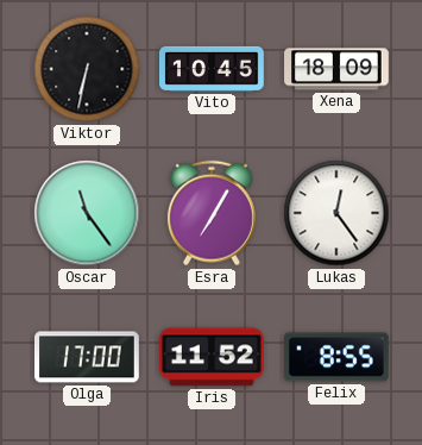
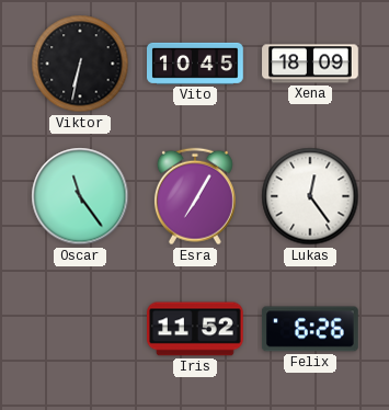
Olga: 17:00 -> none
Felix: 8:55 -> 6:26
